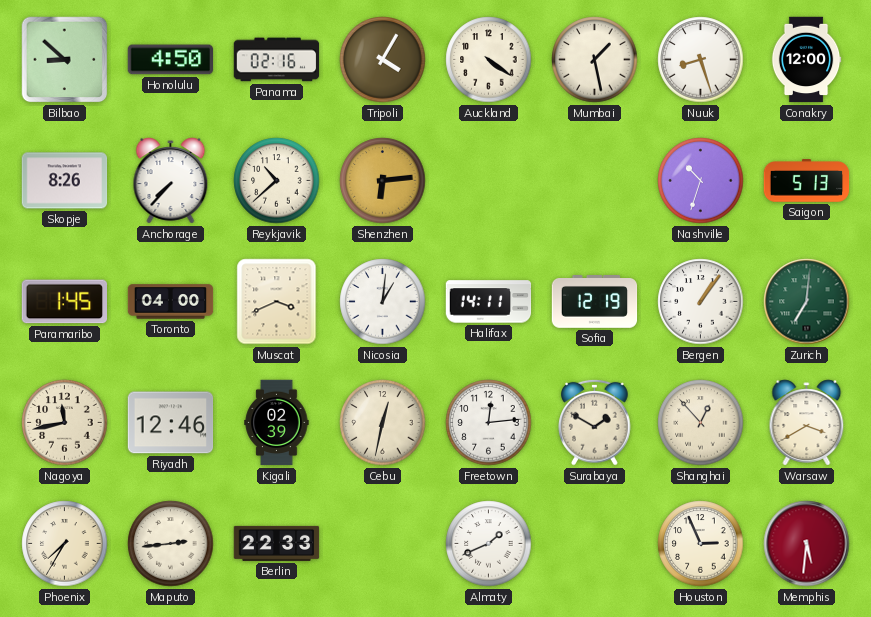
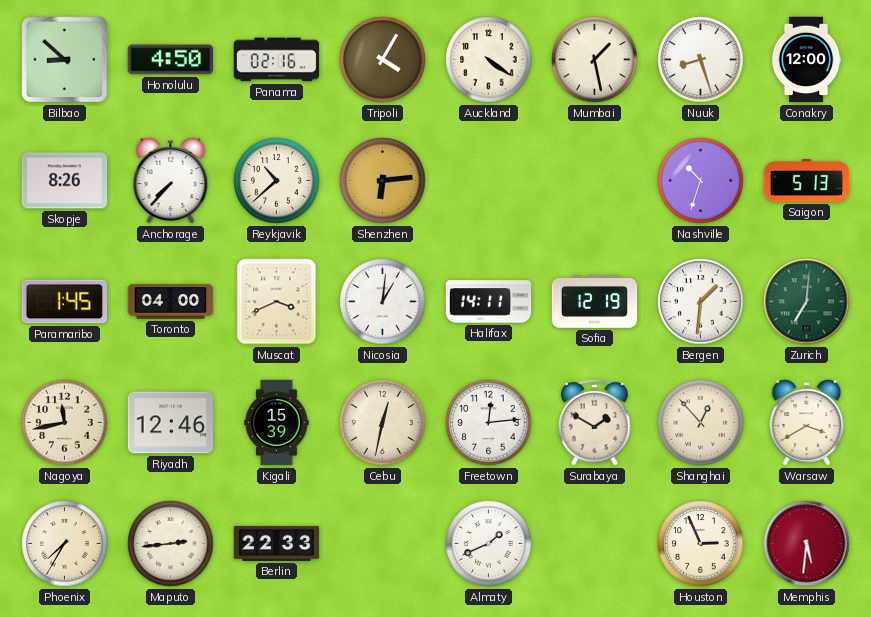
Bergen: 1:06 -> 1:31
Kigali: 02:39 -> 15:39
